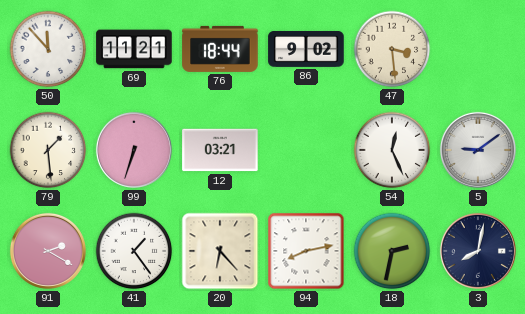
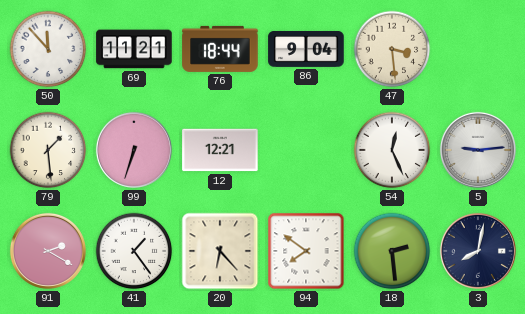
86: 9:02 -> 9:04
12: 03:21 -> 12:21
5: 9:09 -> 9:14
94: 8:13 -> 7:51
18: 2:32 -> 2:29
